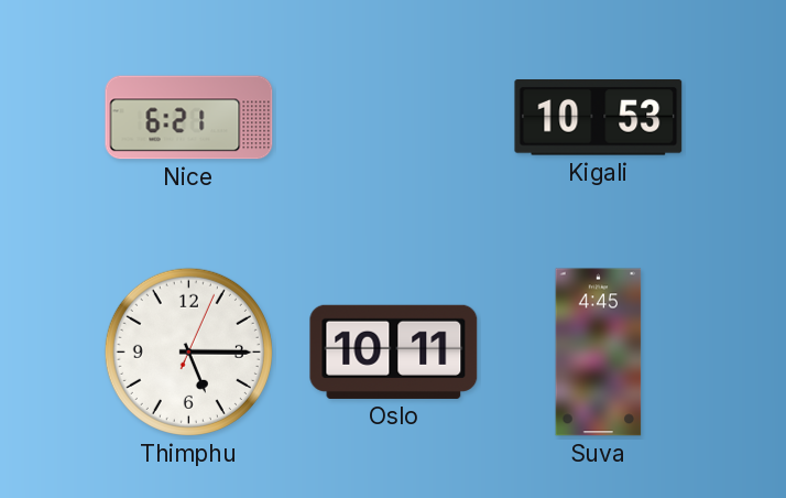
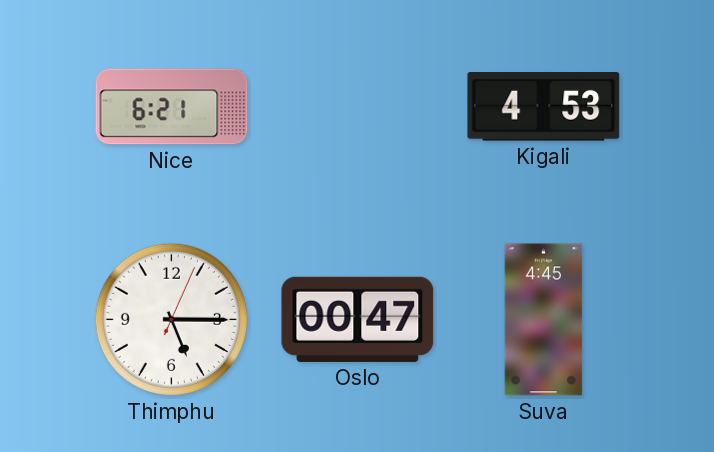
Kigali: 10:53 -> 4:53
Oslo: 10:11 -> 00:47
